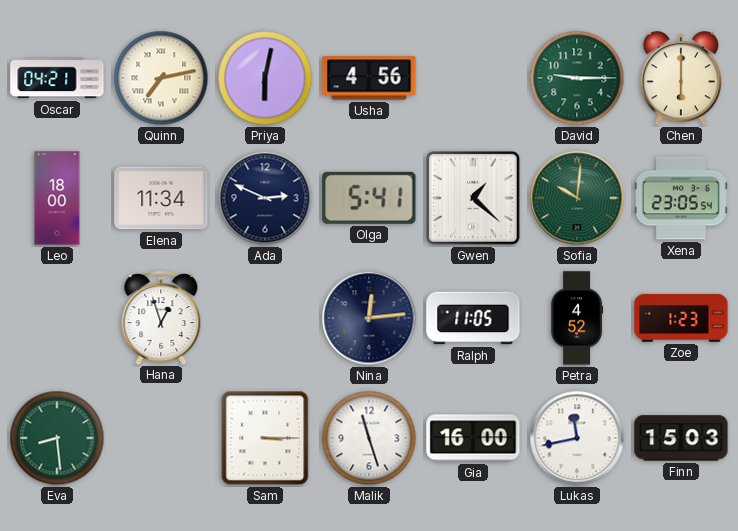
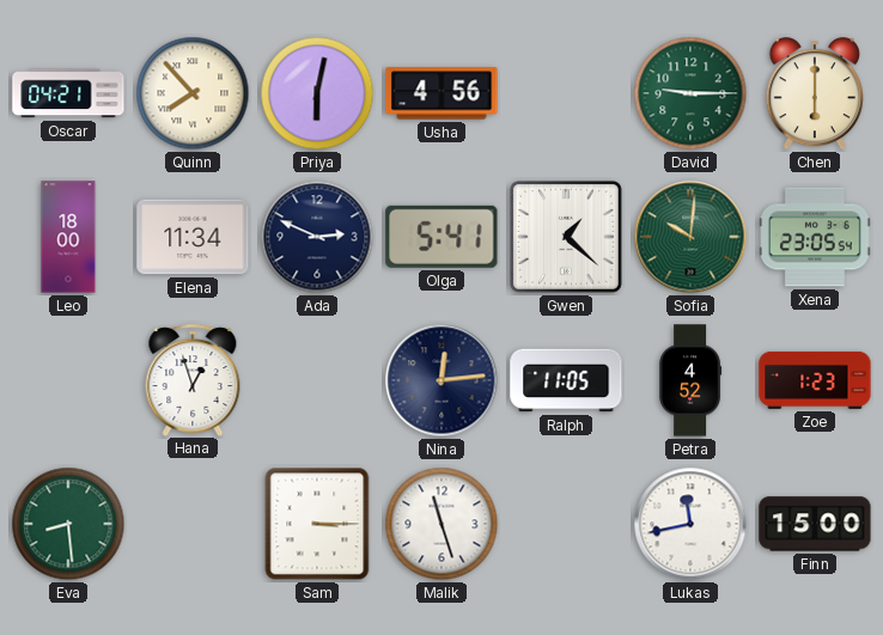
Quinn: 7:13 -> 7:53
Gia: 16:00 -> none
Finn: 15:03 -> 15:00
